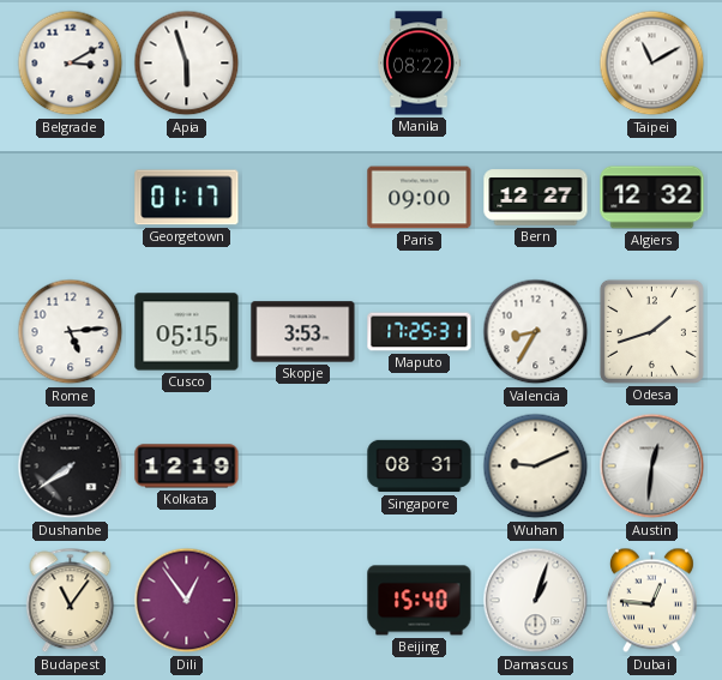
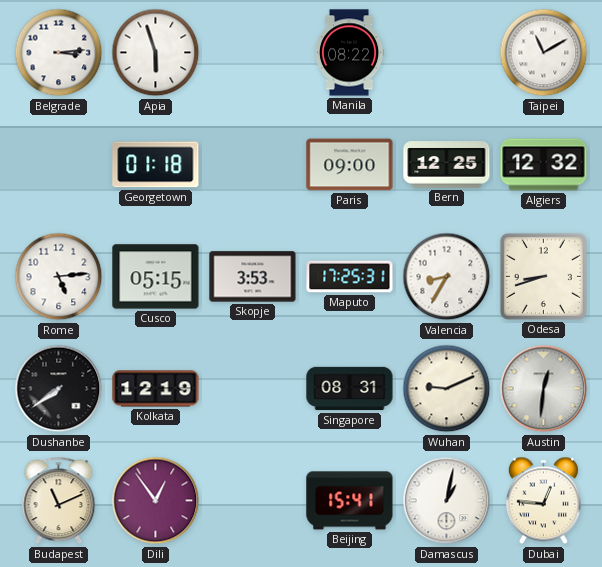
Belgrade: 3:10 -> 3:14
Georgetown: 01:17 -> 01:18
Bern: 12:27 -> 12:25
Odesa: 1:42 -> 8:42
Budapest: 11:06 -> 11:11
Beijing: 15:40 -> 15:41
Damascus: 1:03 -> 1:02
